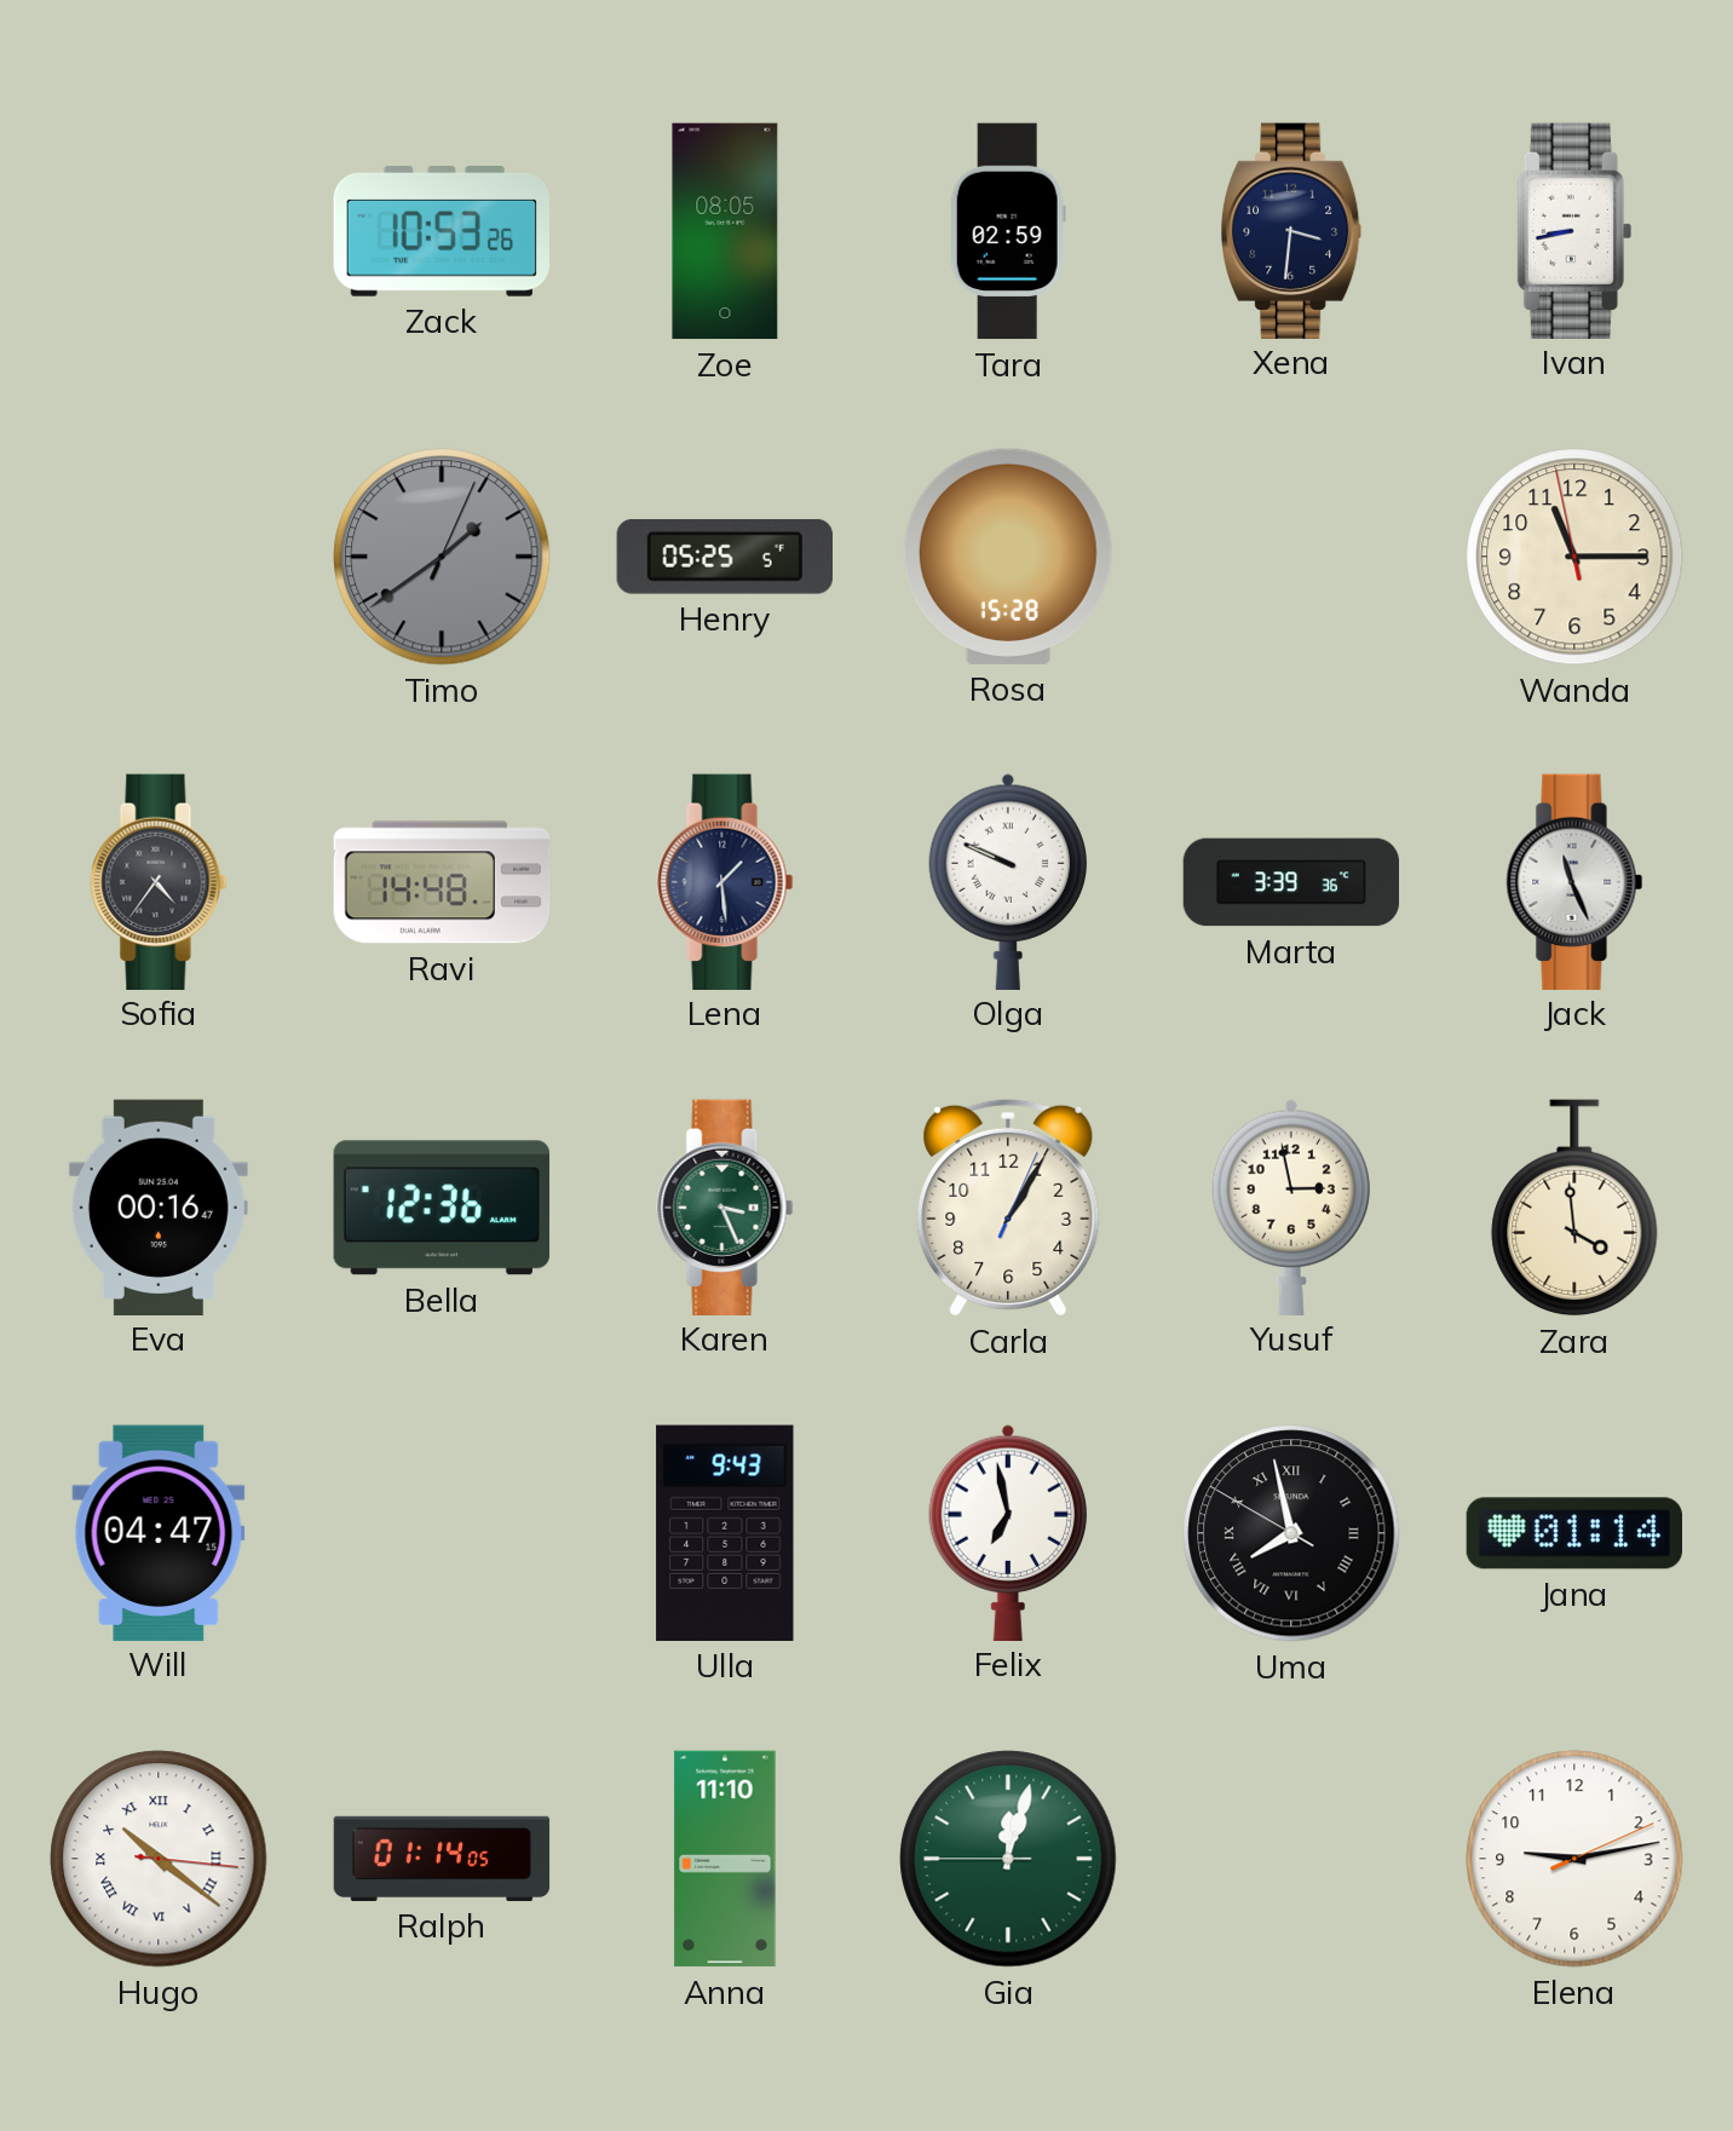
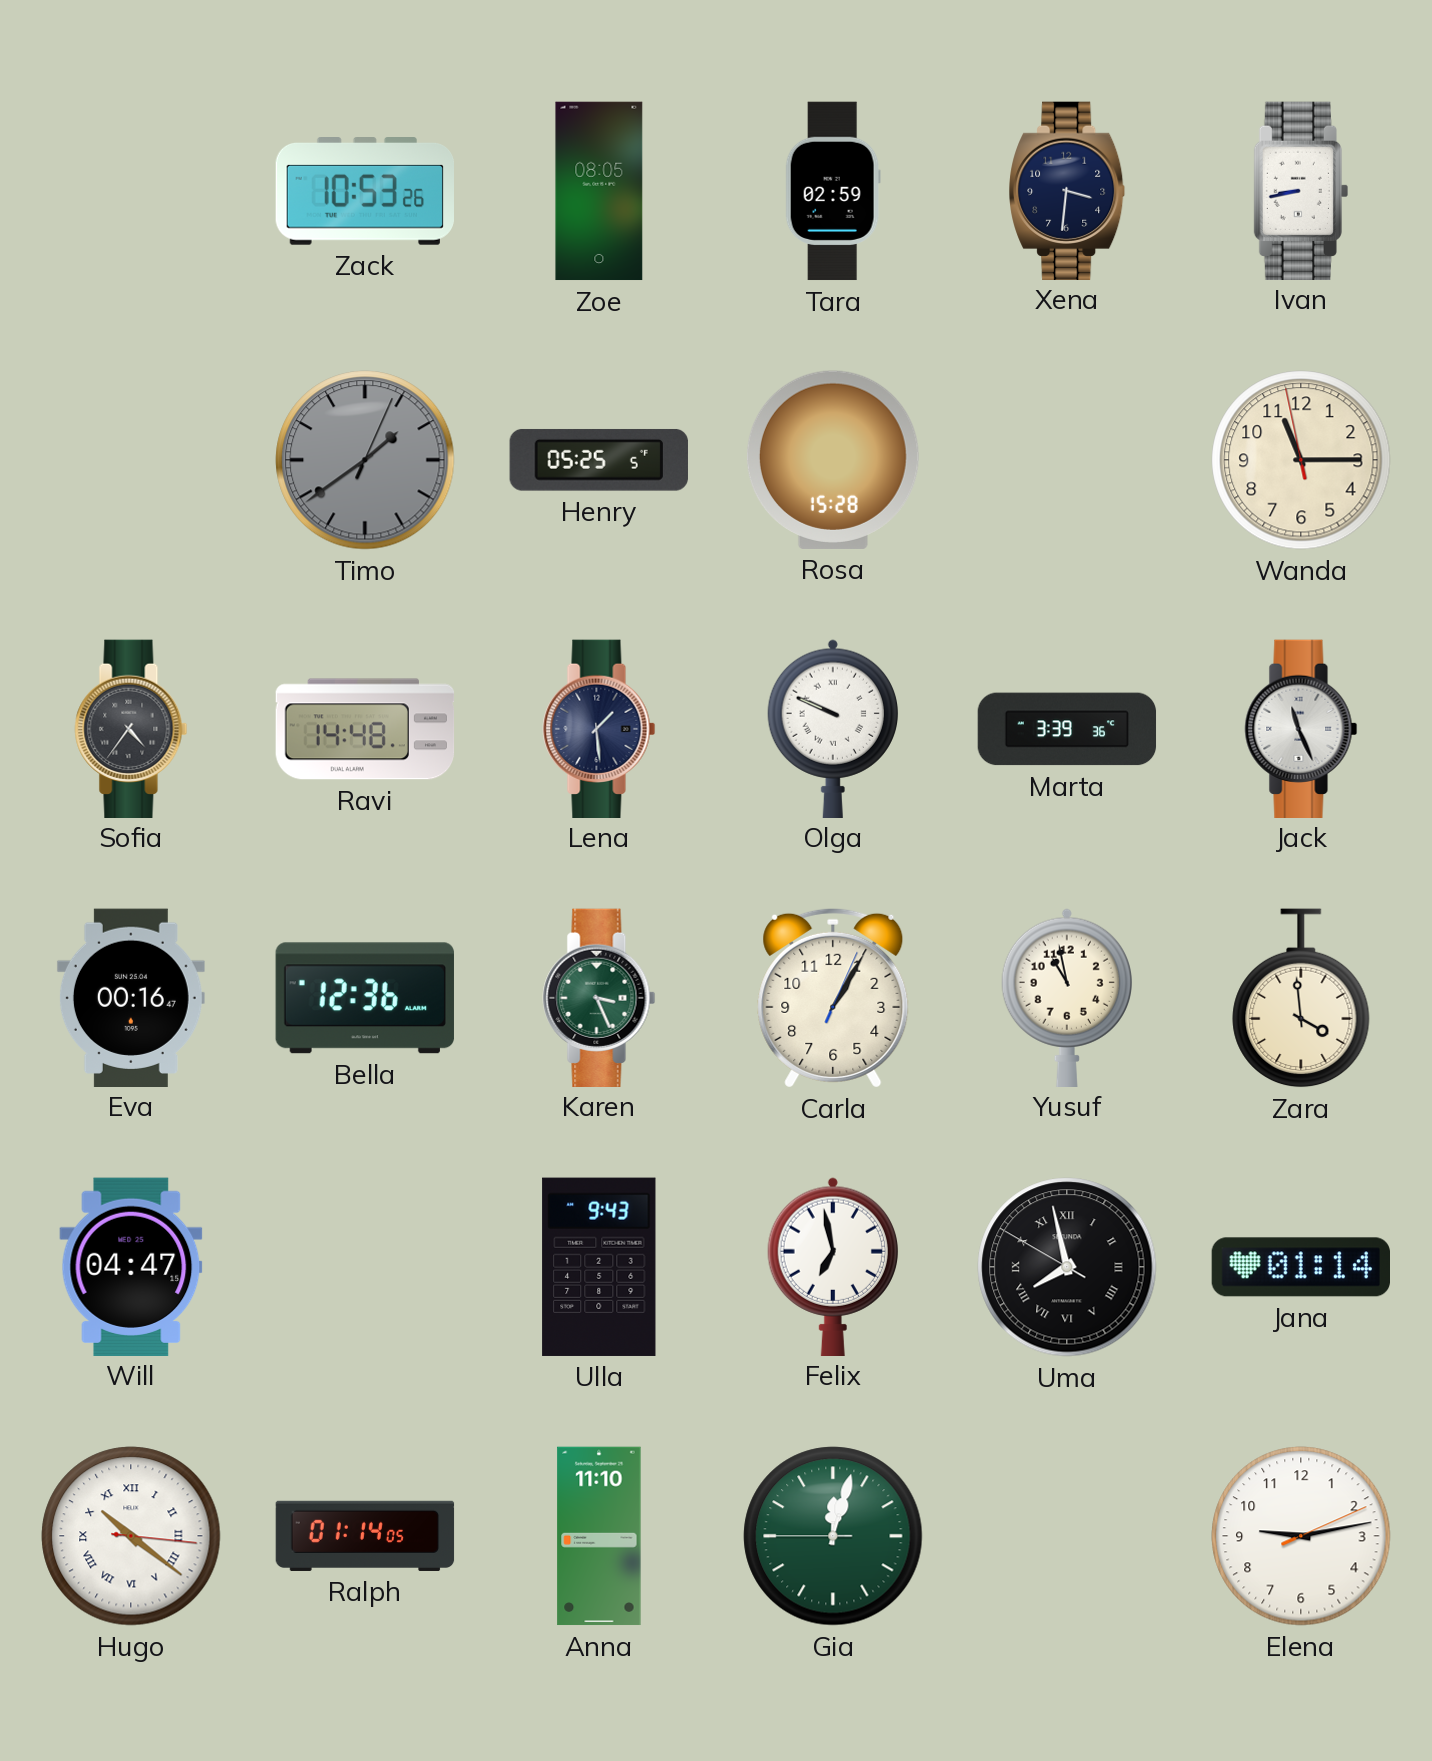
Yusuf: 2:58 -> 10:58
